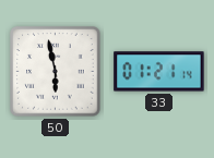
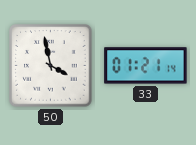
50: 5:58 -> 3:58
